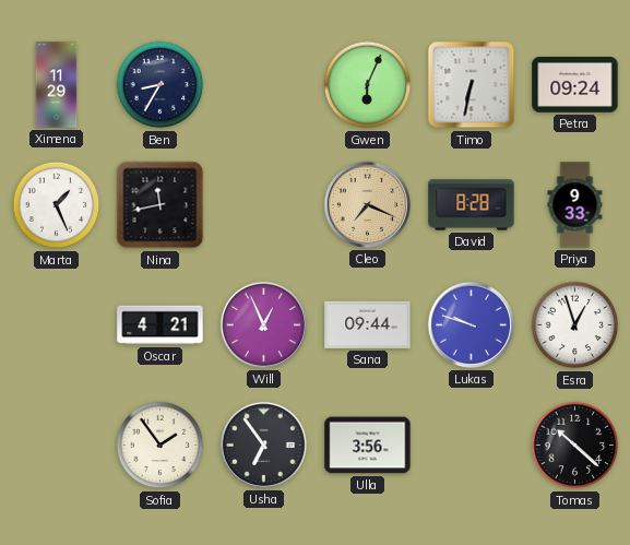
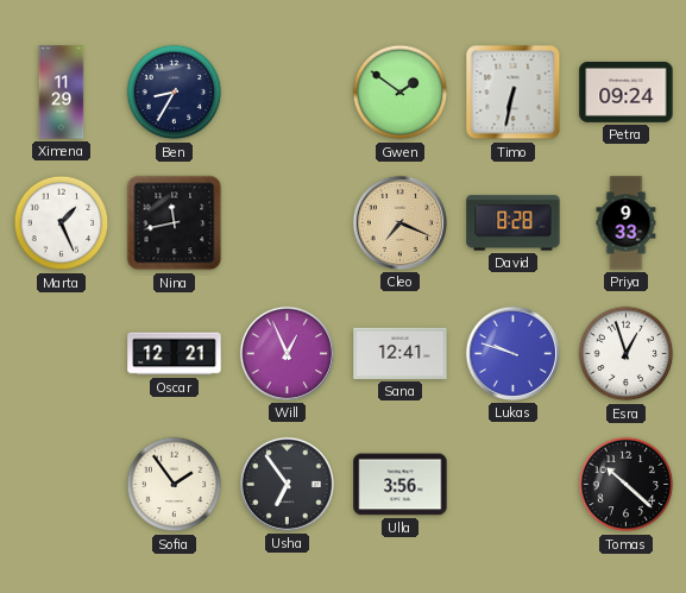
Gwen: 6:04 -> 1:51
Oscar: 4:21 -> 12:21
Sana: 09:44 -> 12:41
